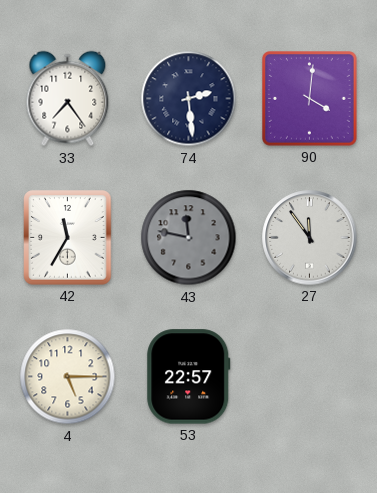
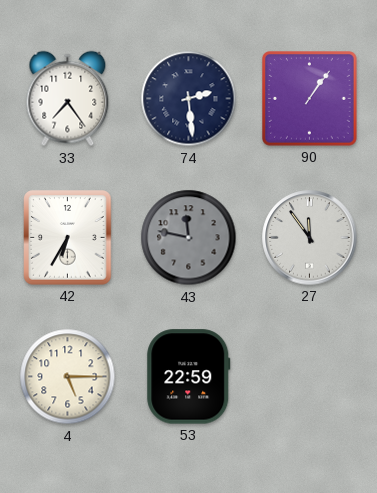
90: 4:01 -> 1:06
42: 11:35 -> 6:35
53: 22:57 -> 22:59
